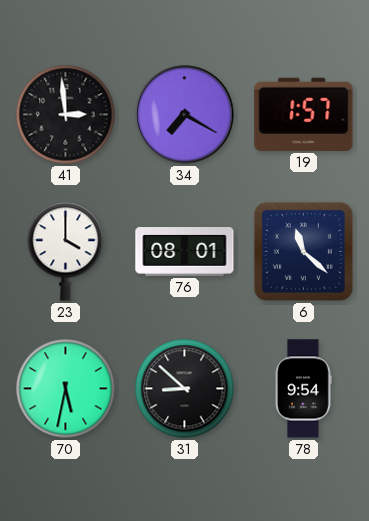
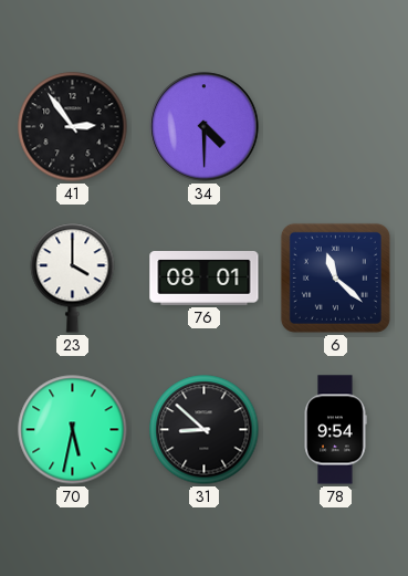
41: 2:59 -> 2:54
34: 7:20 -> 4:30
19: 1:57 -> none
